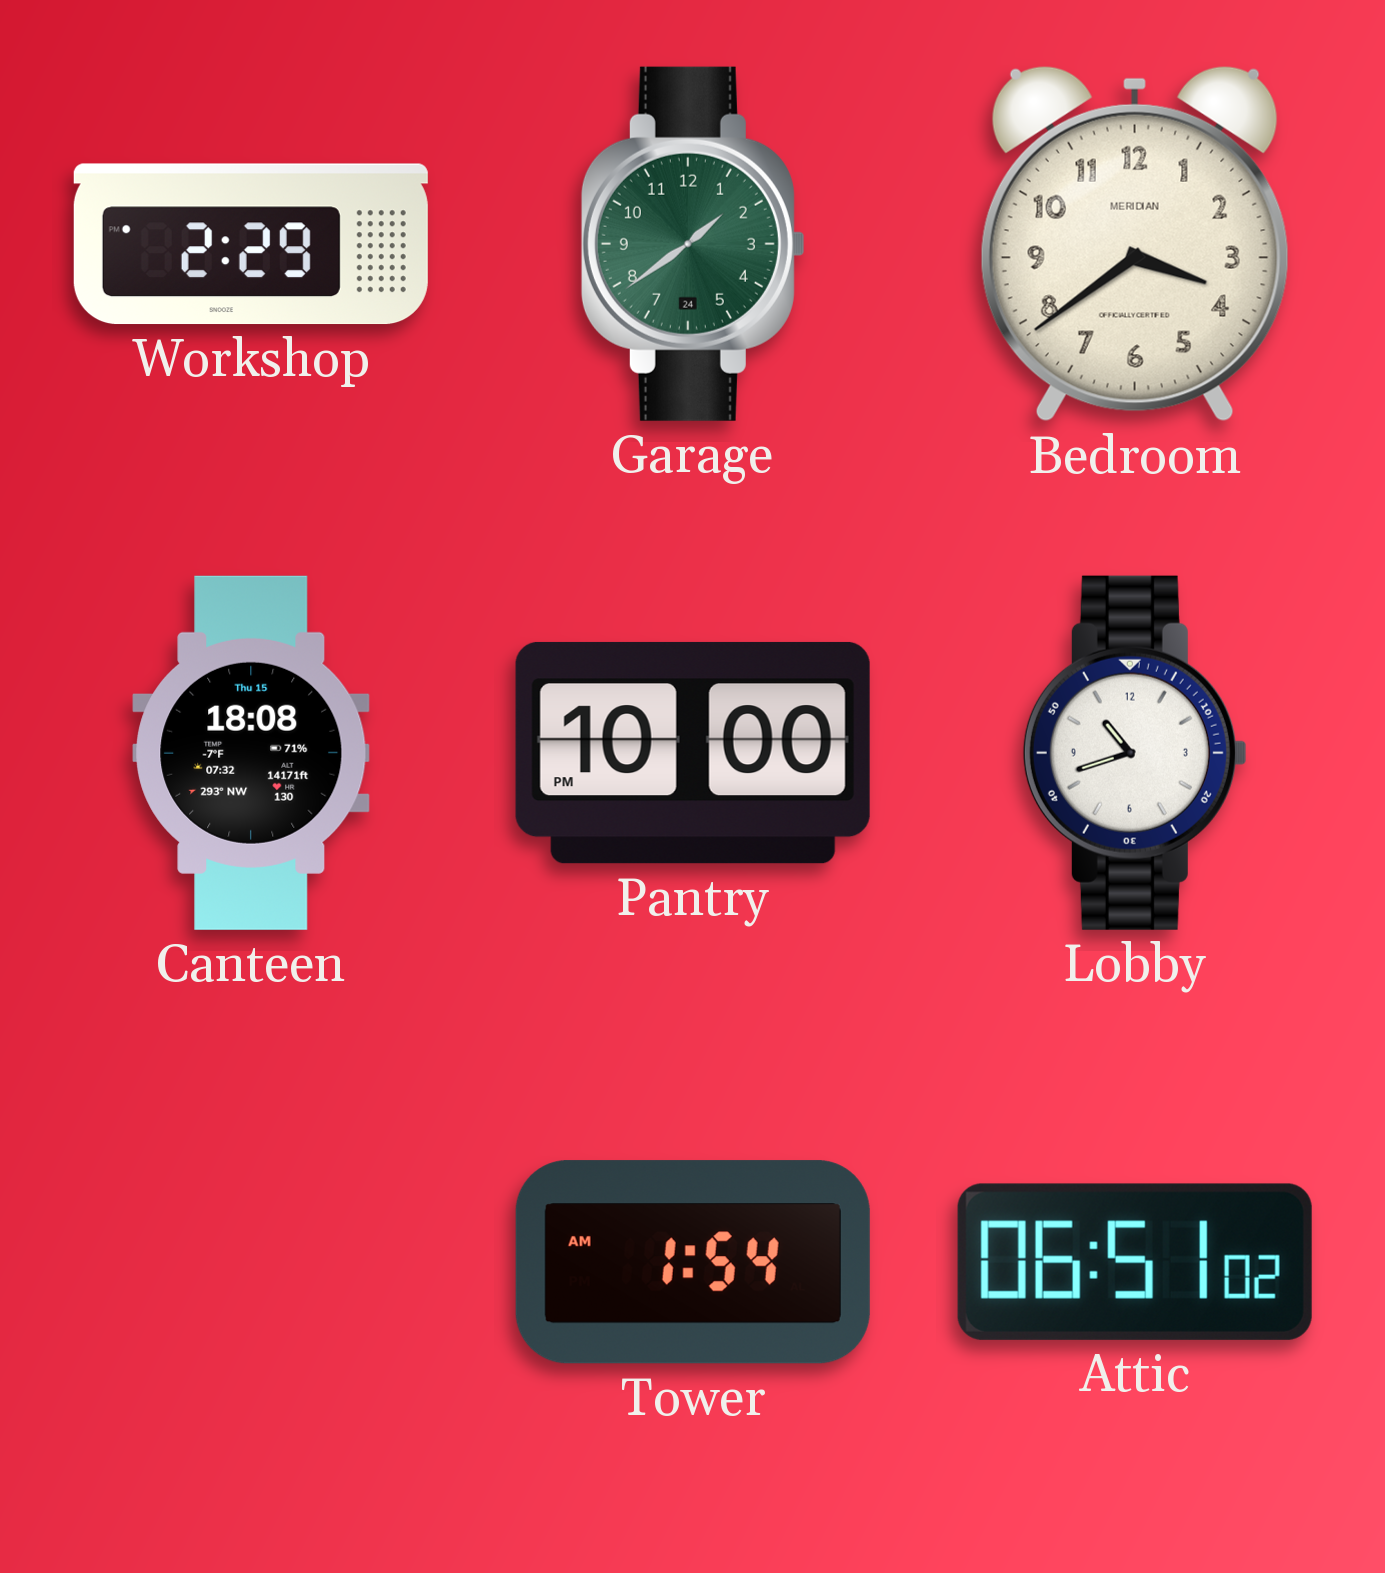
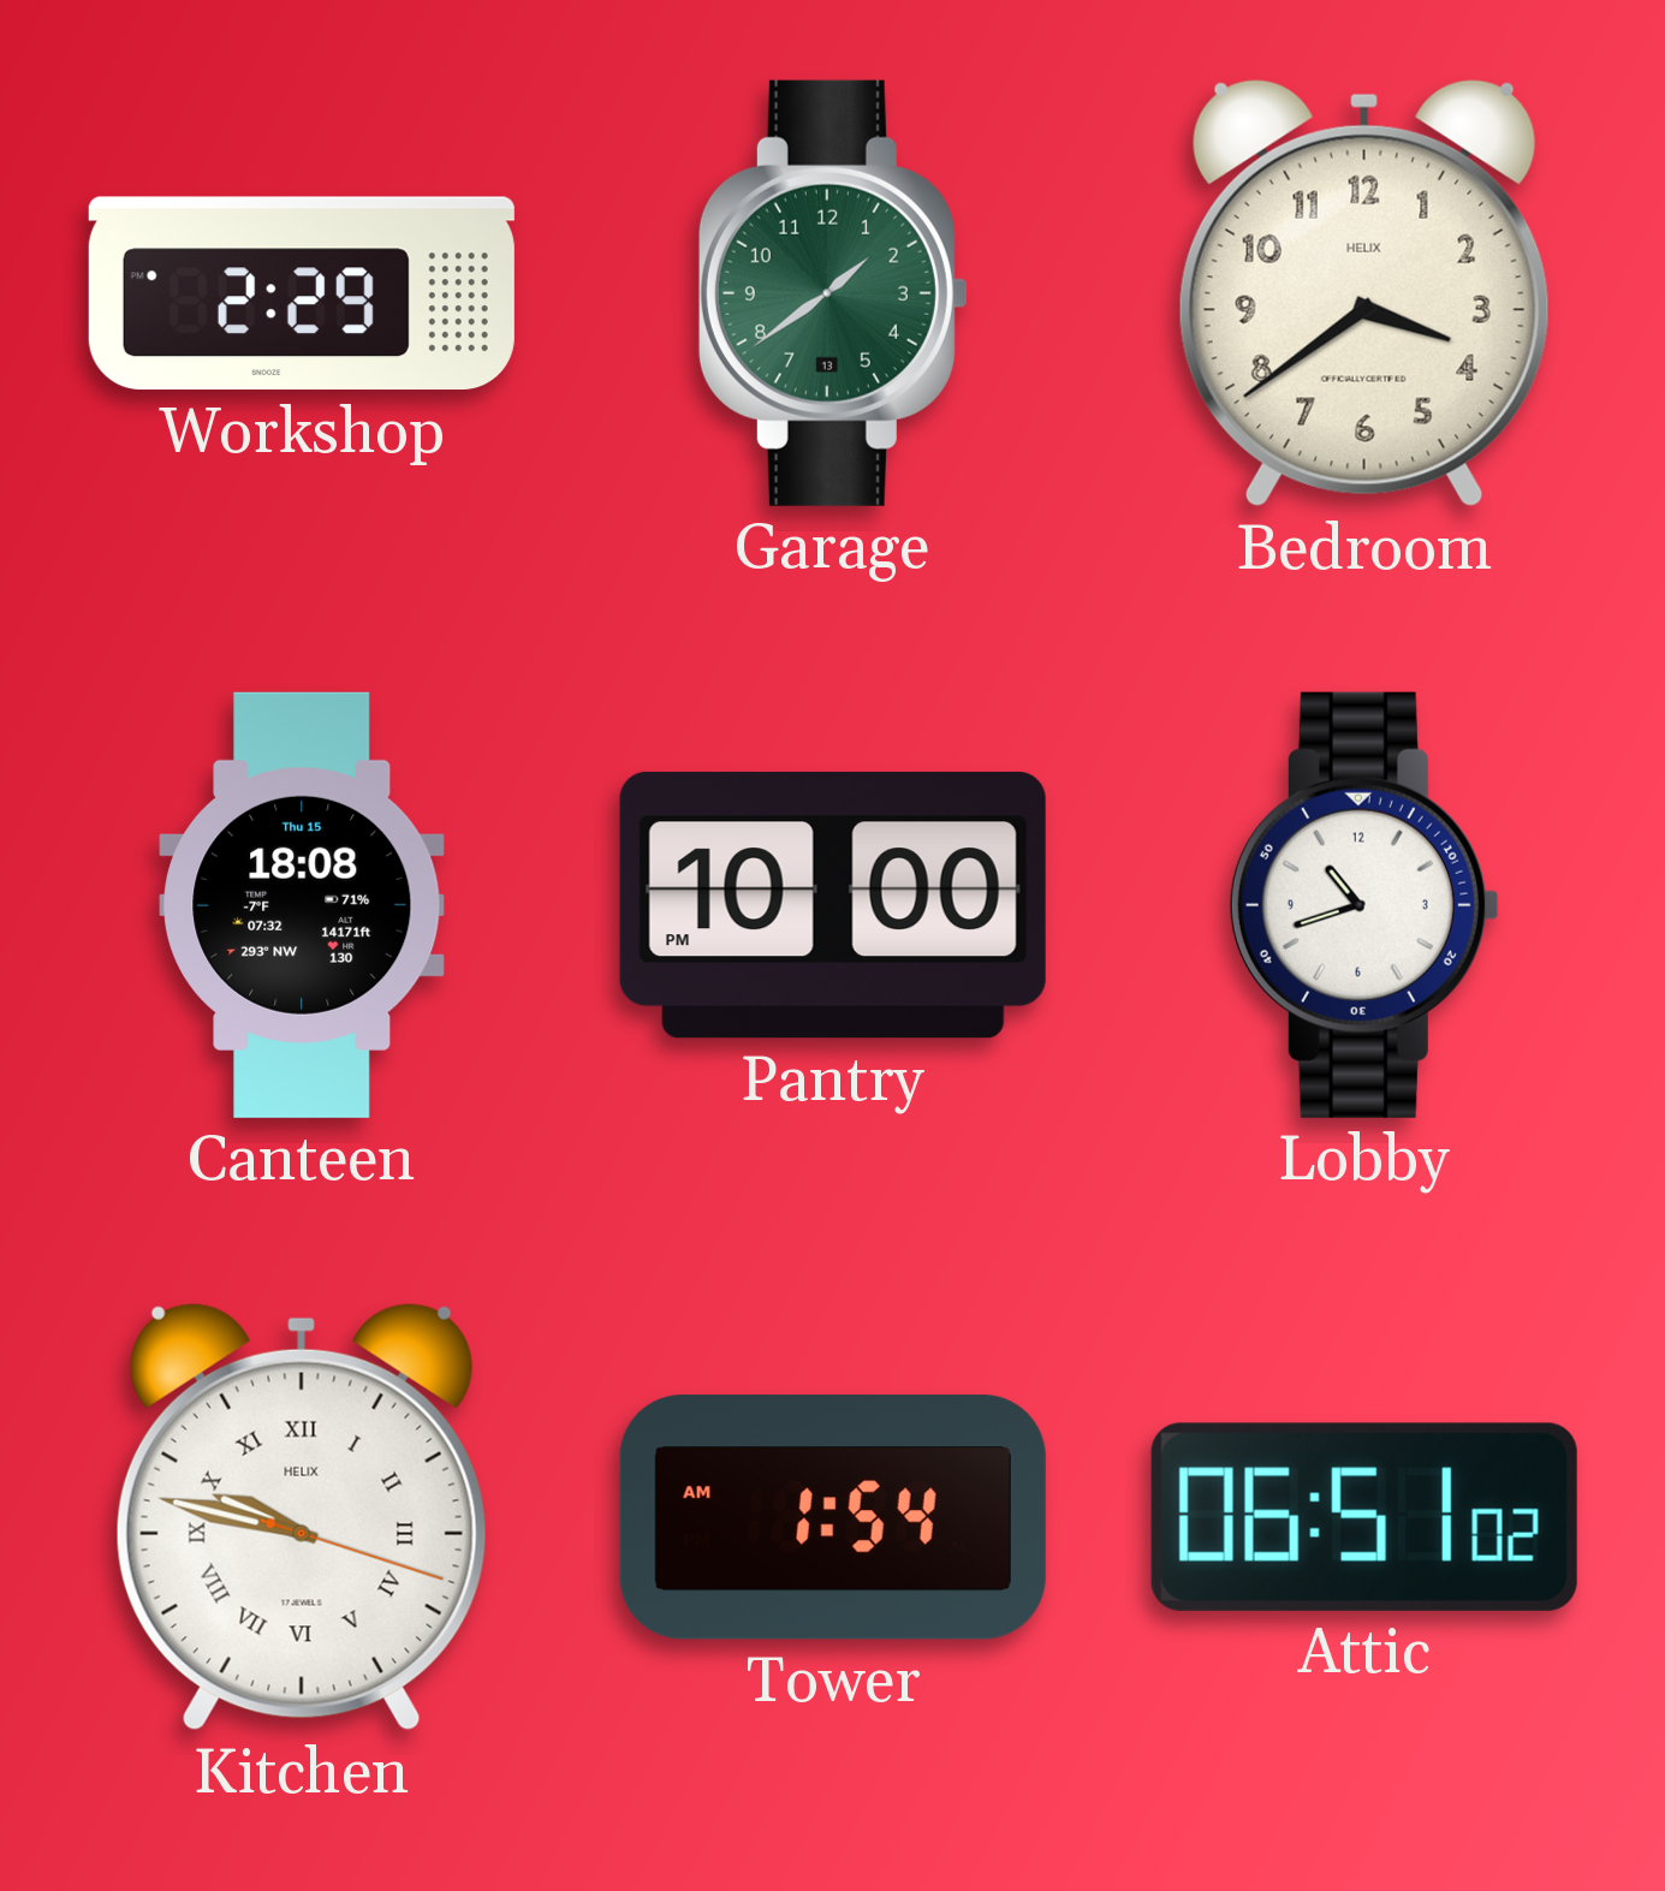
Garage date: 24 -> 13
Bedroom brand: MERIDIAN -> HELIX
Kitchen: none -> 9:47
